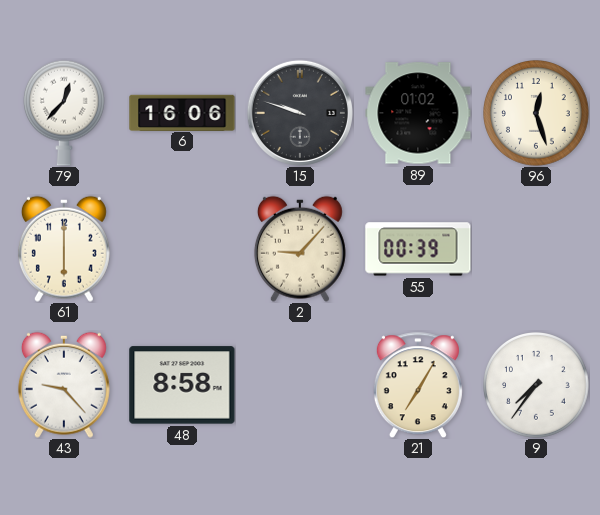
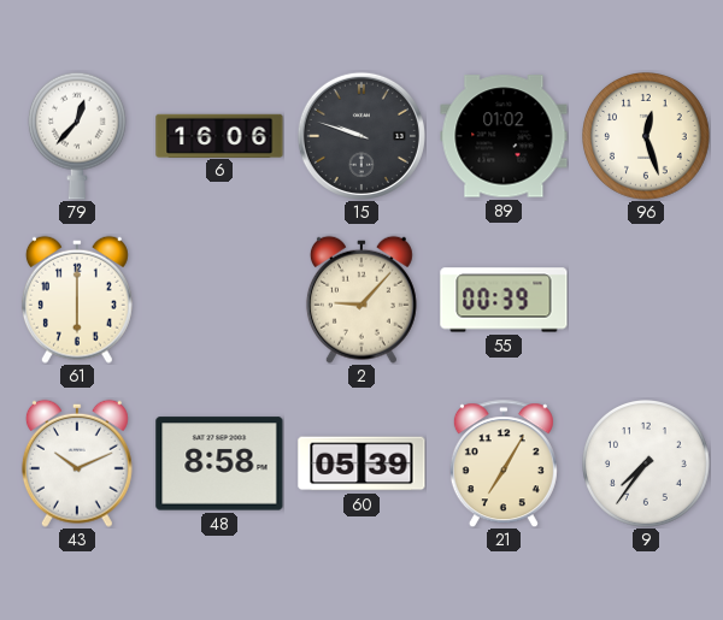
43: 9:23 -> 10:11
60: none -> 05:39
